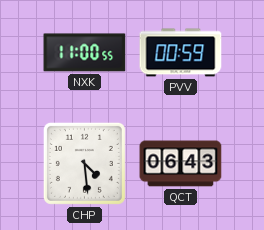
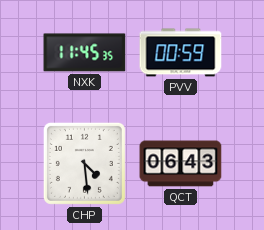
NXK: 11:00 -> 11:45
